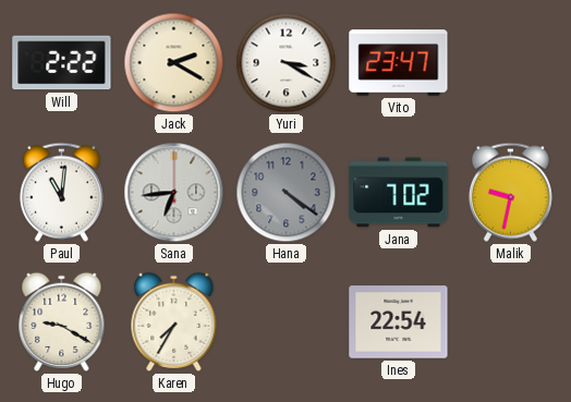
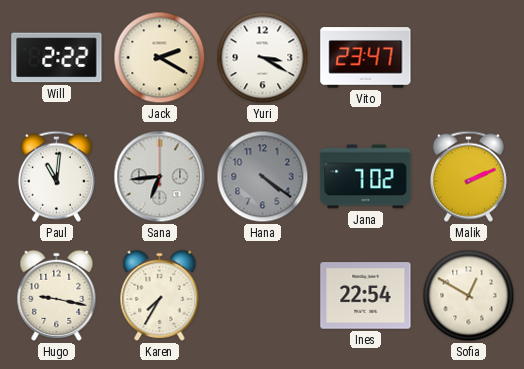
Malik: 9:32 -> 2:11
Hugo: 9:20 -> 9:17
Sofia: none -> 12:50
